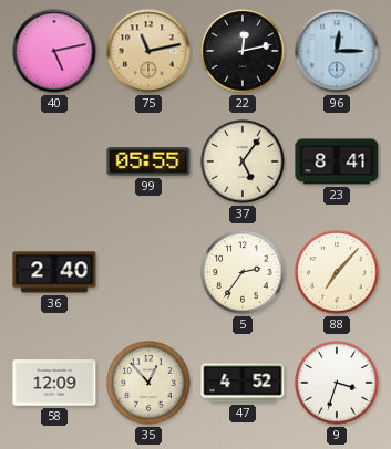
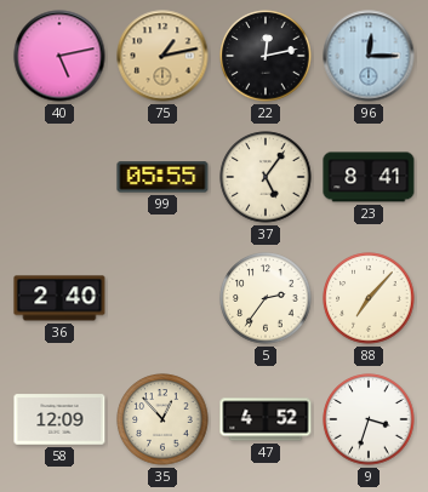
75: 11:13 -> 1:13
